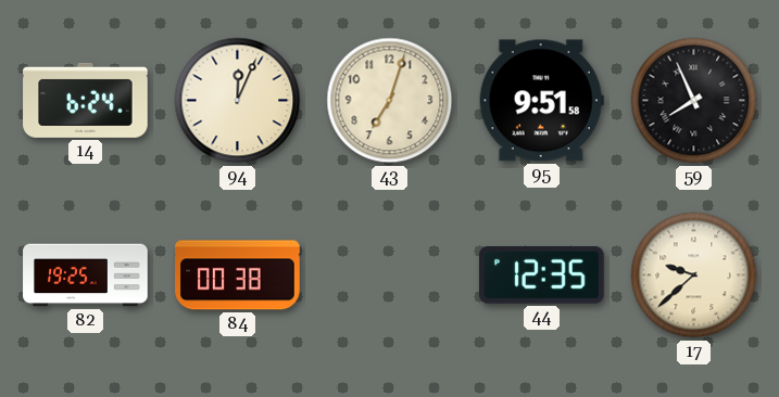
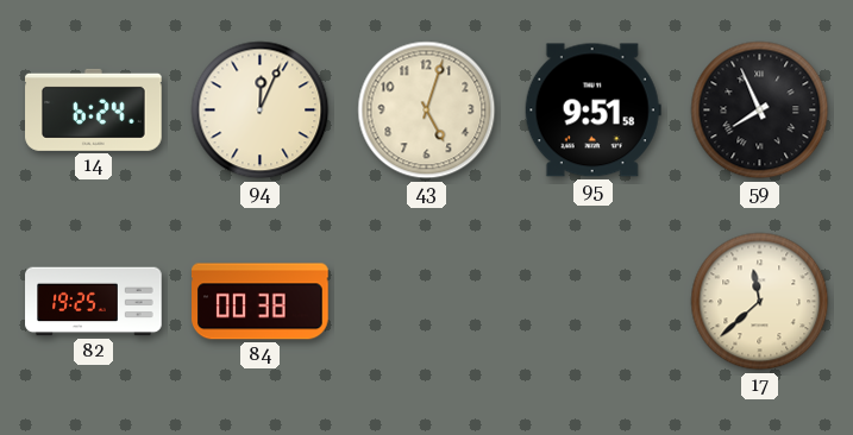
43: 7:03 -> 5:03
44: 12:35 -> none
17: 9:38 -> 11:38
